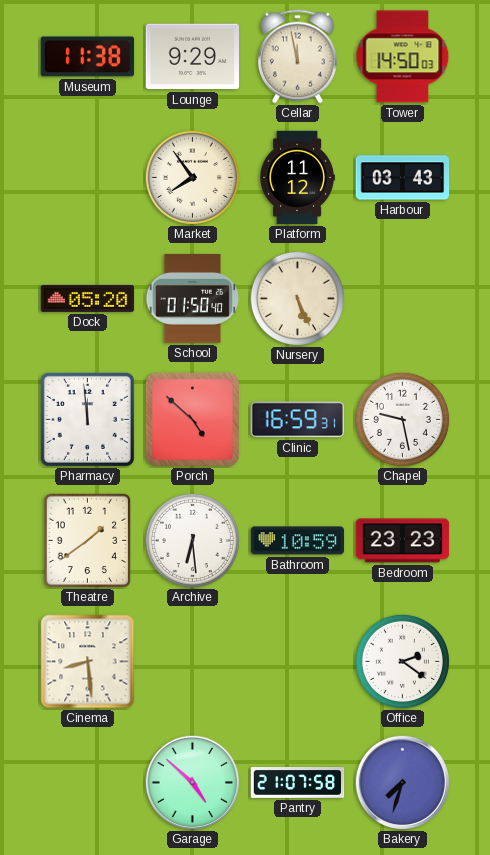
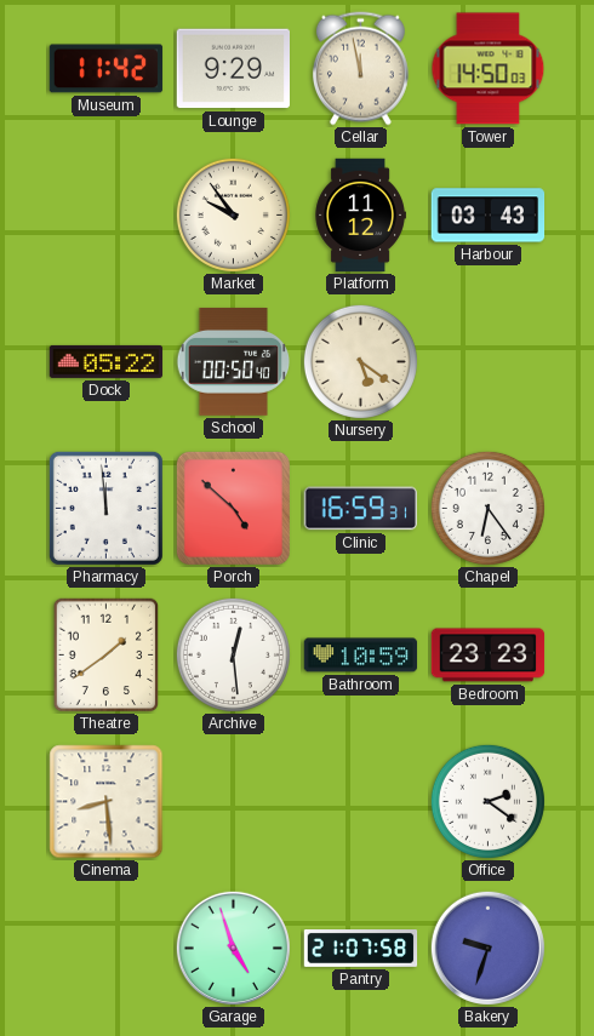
Museum: 11:38 -> 11:42
Market: 7:54 -> 9:54
Dock: 05:20 -> 05:22
School: 01:50 -> 00:50
Nursery: 5:26 -> 5:21
Chapel: 9:28 -> 6:24
Archive: 6:29 -> 12:29
Garage: 4:52 -> 4:57
Bakery: 7:33 -> 9:33
